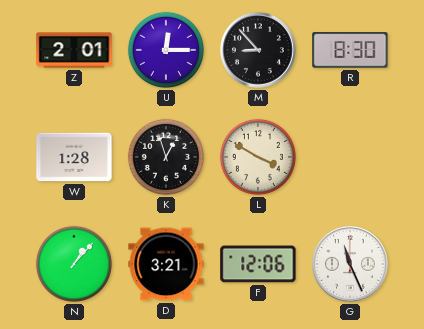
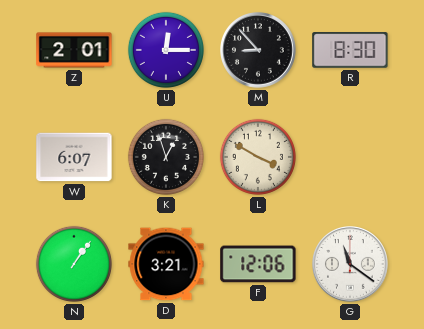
W: 1:28 -> 6:07
N: 1:07 -> 1:06
G: 11:26 -> 11:21
